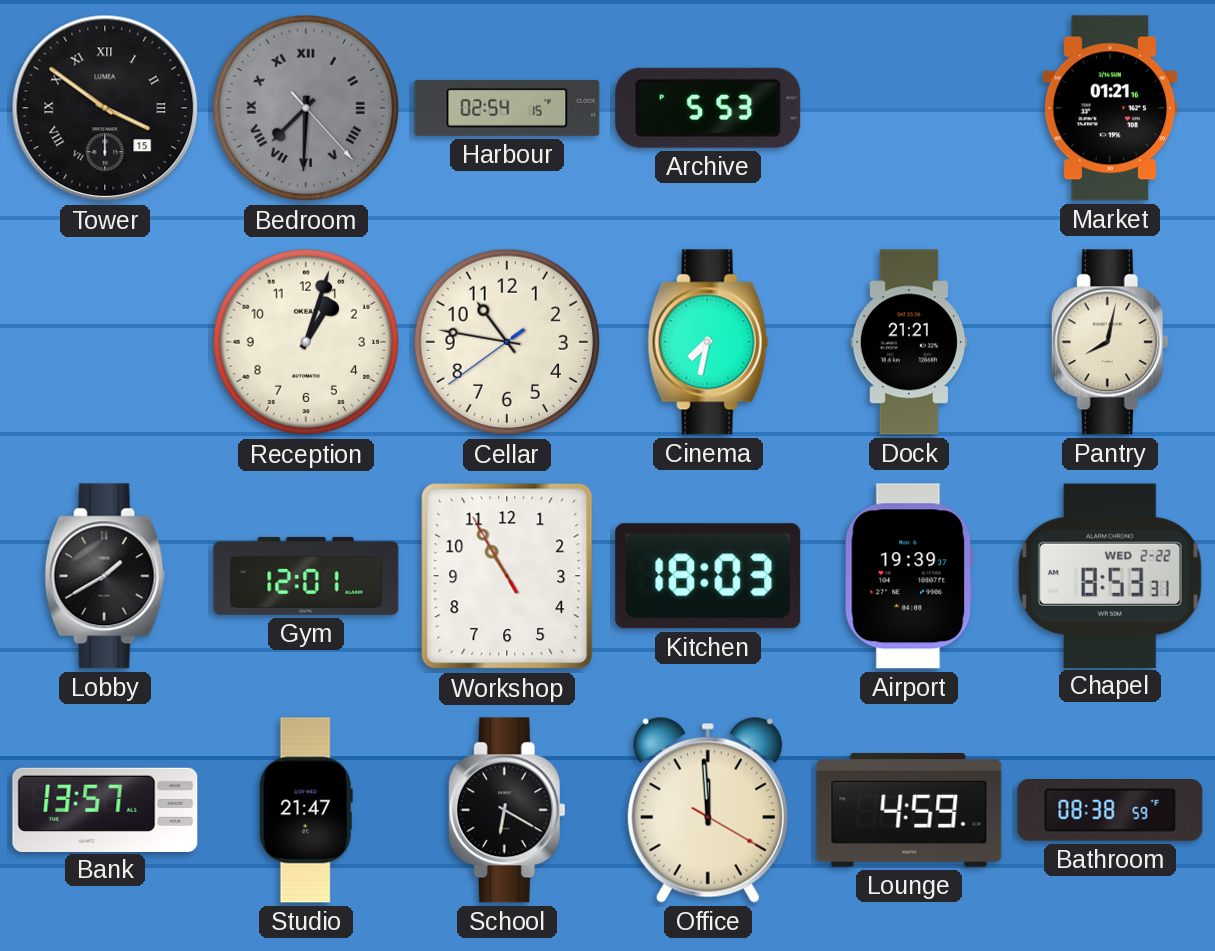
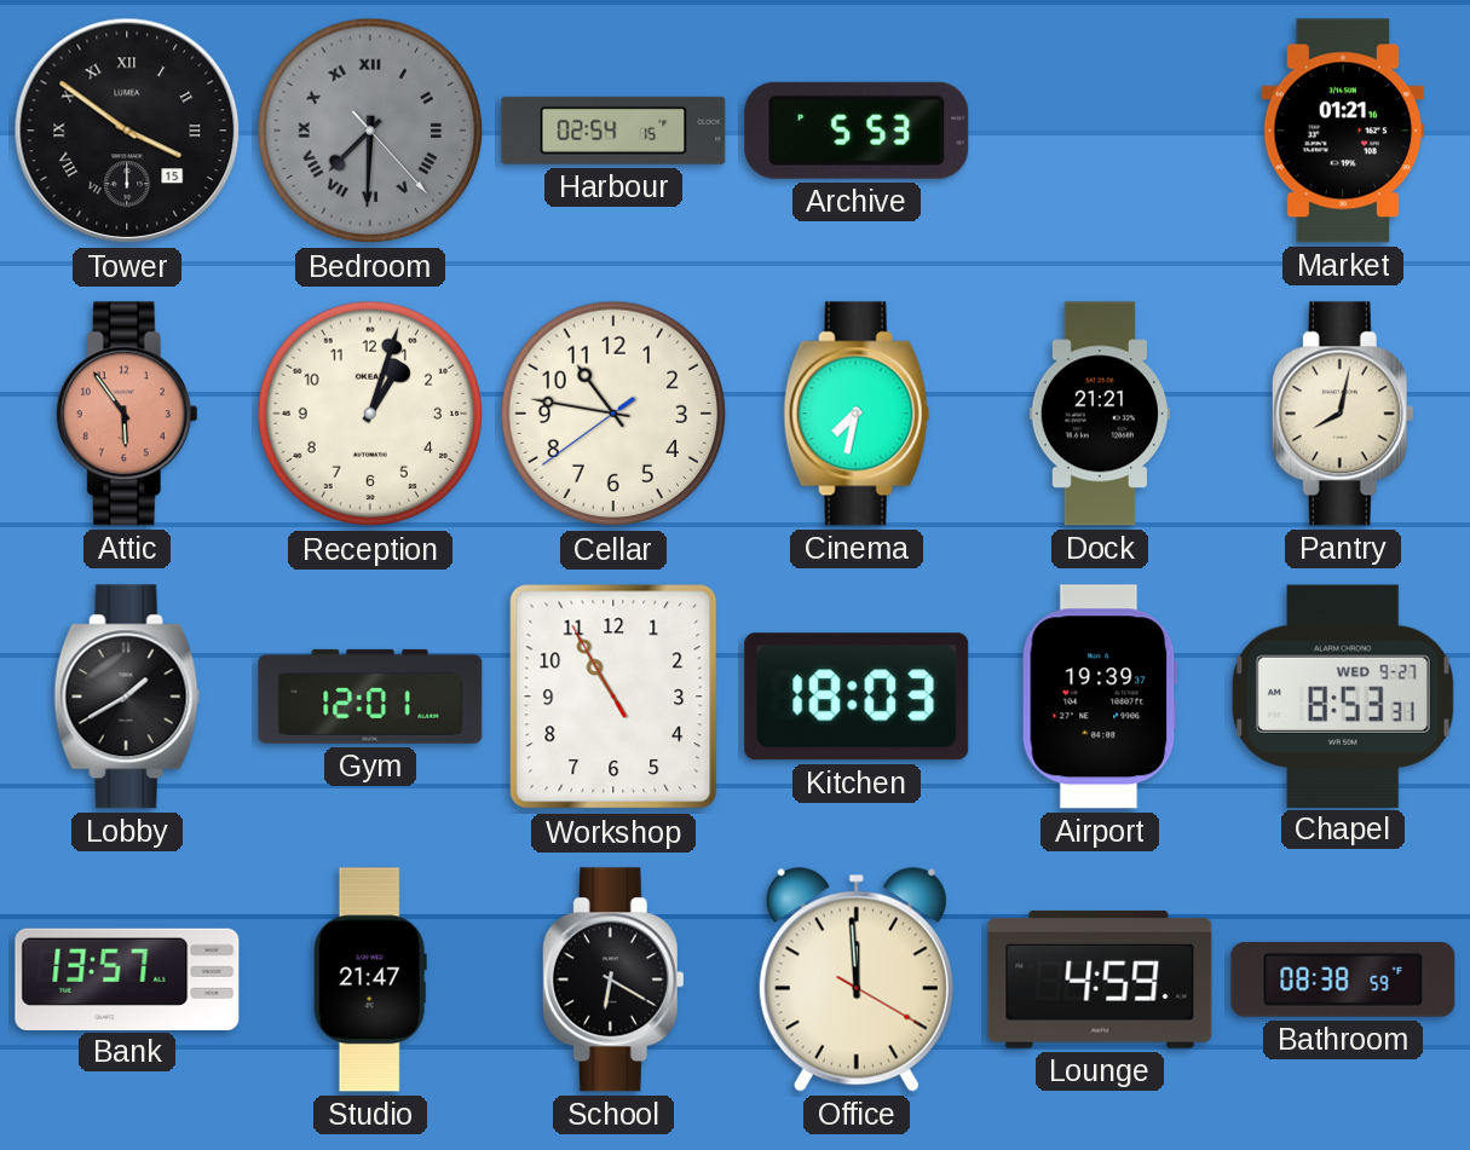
Attic: none -> 5:54
Chapel date: WED 2-22 -> WED 9-27
